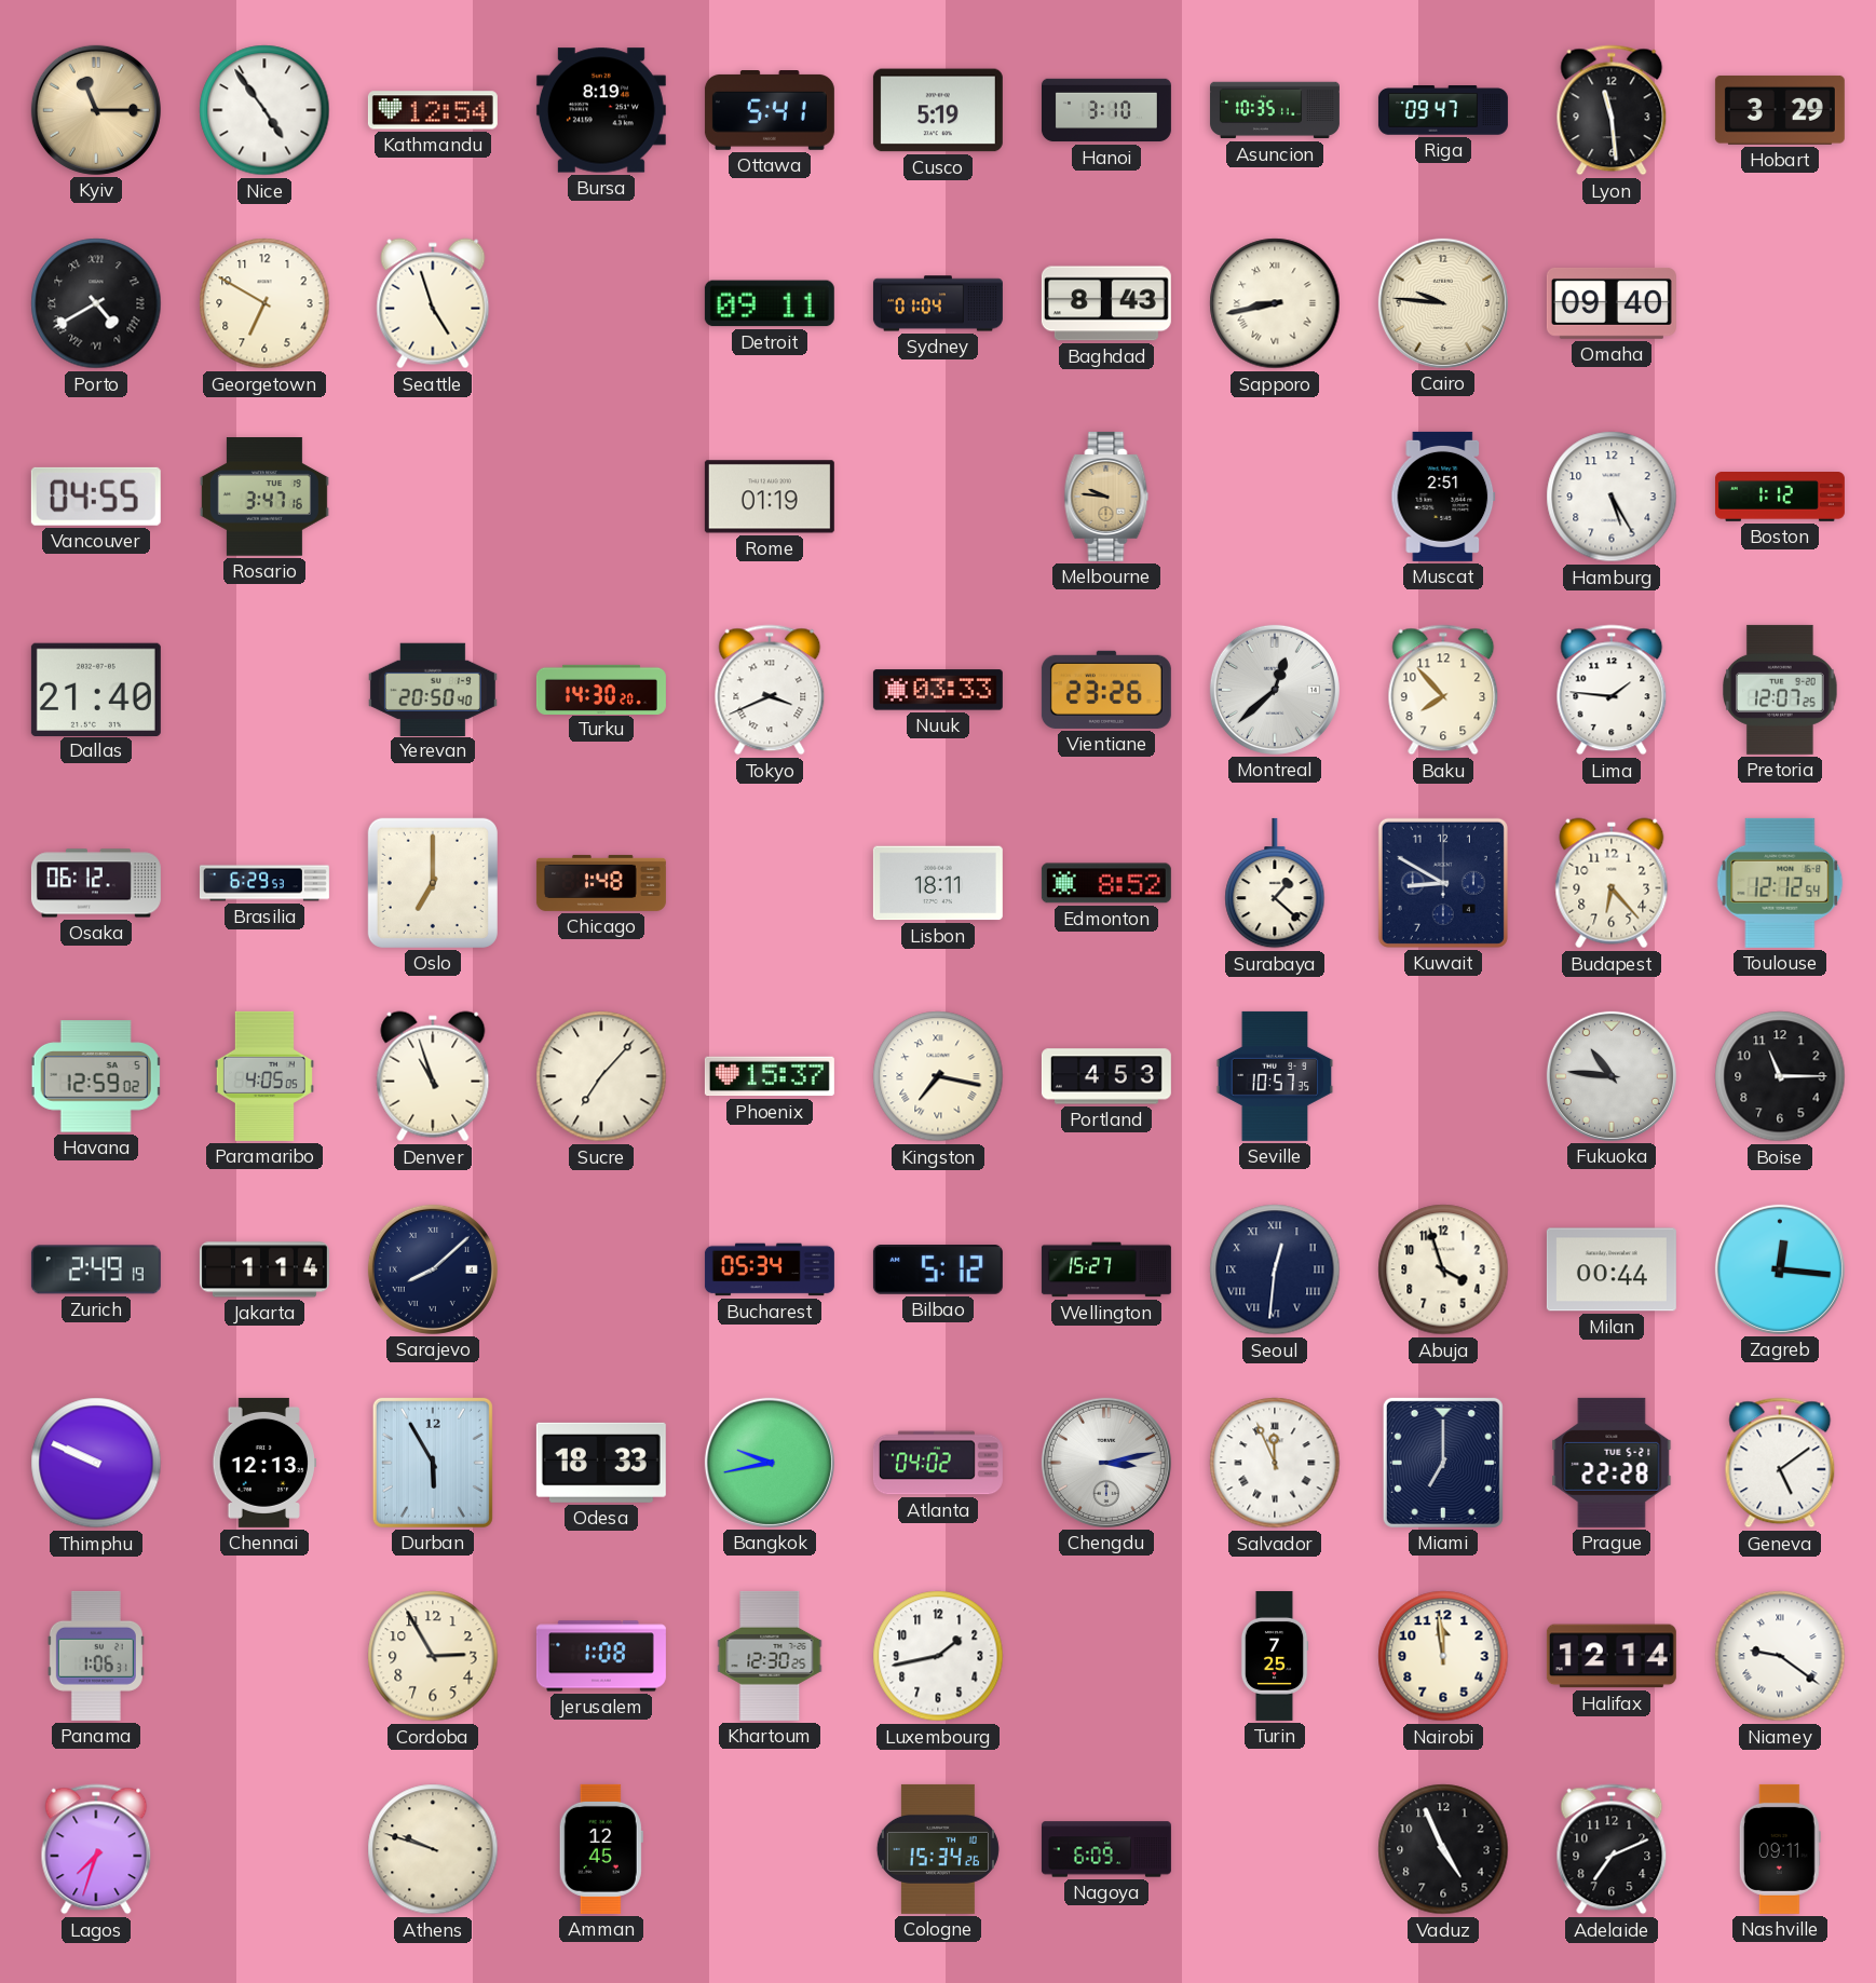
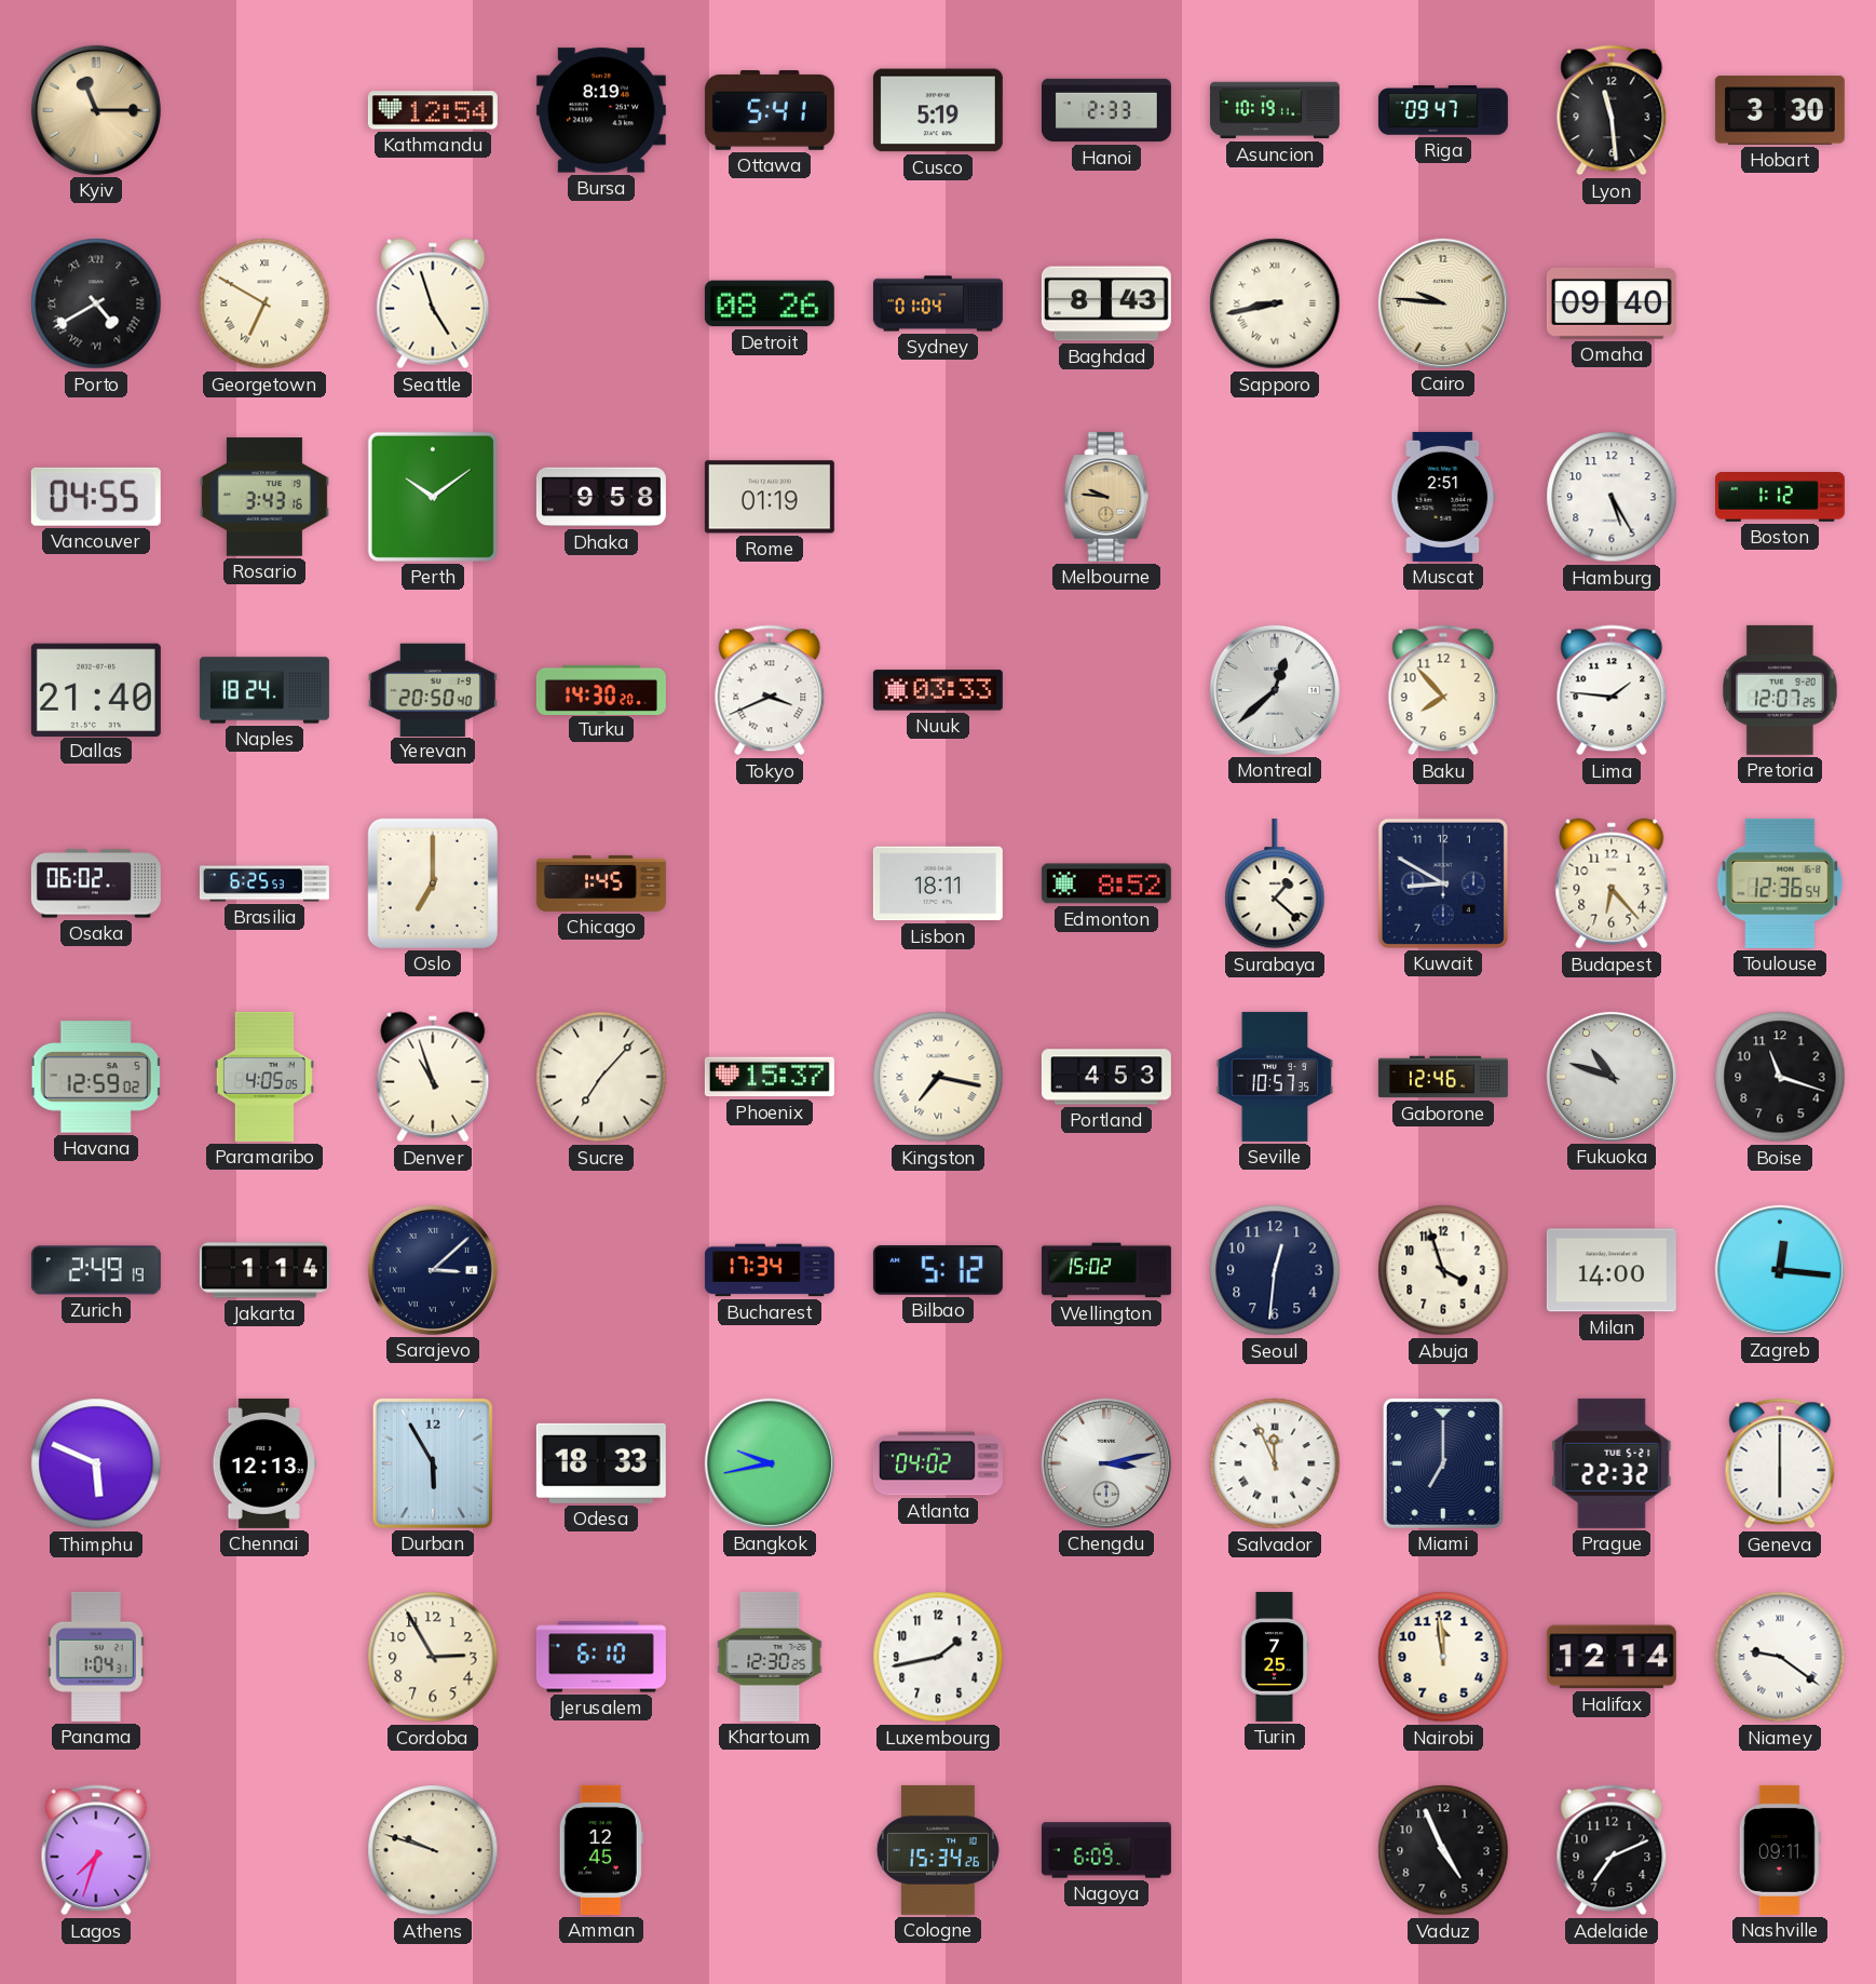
Nice: 4:54 -> none
Hanoi: 3:10 -> 2:33
Asuncion: 10:35 -> 10:19
Hobart: 3:29 -> 3:30
Georgetown numerals: Arabic -> Roman
Detroit: 09:11 -> 08:26
Rosario: 3:47 -> 3:43
Perth: none -> 10:09
Dhaka: none -> 9:58
Naples: none -> 18:24
Vientiane: 23:26 -> none
Osaka: 06:12 -> 06:02
Brasilia: 6:29 -> 6:25
Chicago: 1:48 -> 1:45
Toulouse: 12:12 -> 12:36
Gaborone: none -> 12:46
Fukuoka: 10:46 -> 10:48
Boise: 11:15 -> 11:18
Sarajevo: 8:08 -> 3:08
Bucharest: 05:34 -> 17:34
Wellington: 15:27 -> 15:02
Seoul numerals: Roman -> Arabic
Milan: 00:44 -> 14:00
Thimphu: 9:49 -> 5:49
Prague: 22:28 -> 22:32
Geneva: 5:09 -> 6:00
Panama: 1:06 -> 1:04
Jerusalem: 1:08 -> 6:10
